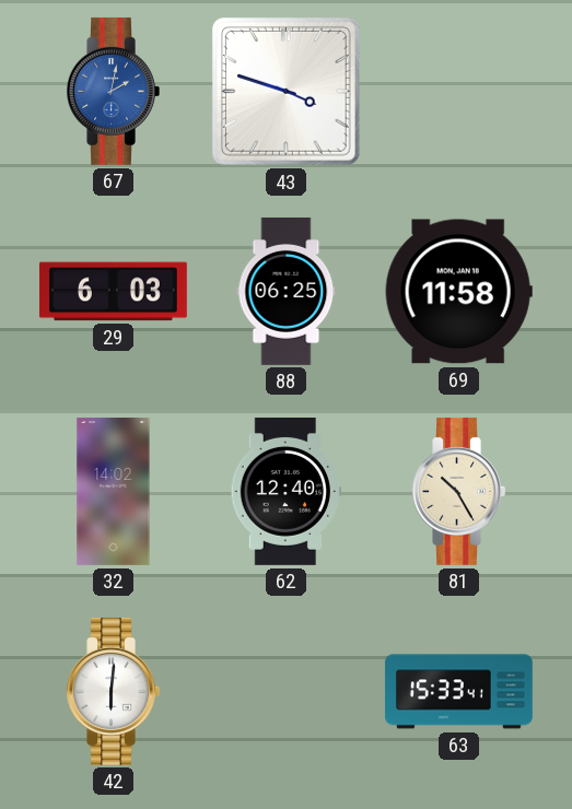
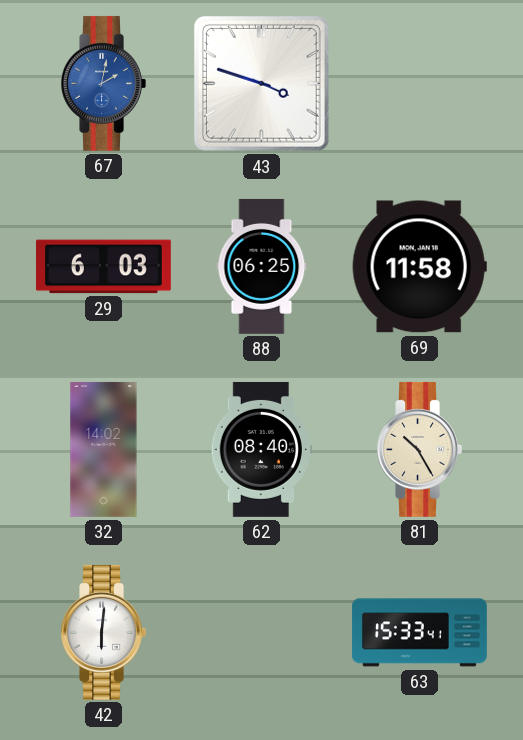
62: 12:40 -> 08:40
